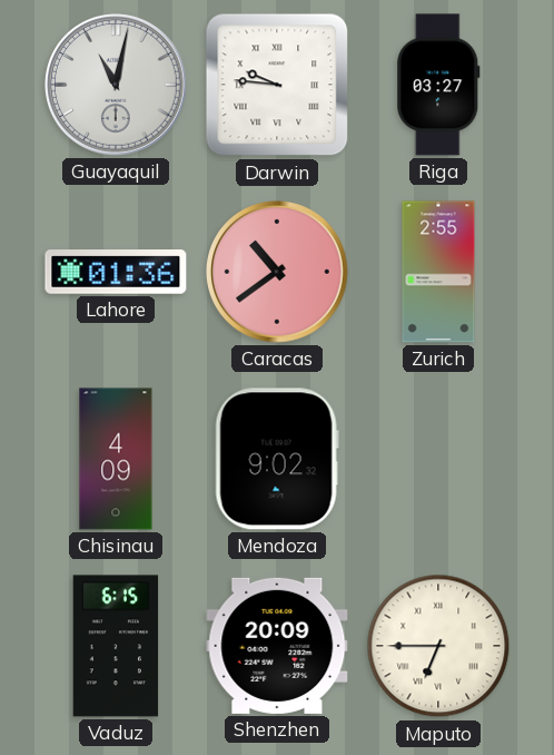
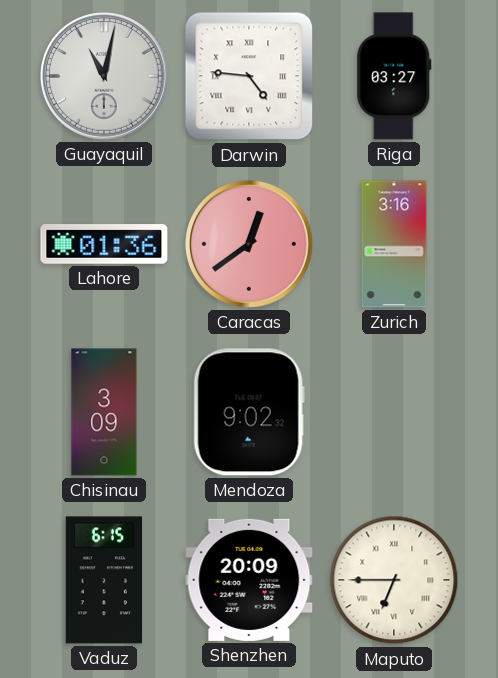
Darwin: 9:46 -> 4:46
Caracas: 10:39 -> 12:39
Zurich: 2:55 -> 3:16
Chisinau: 4:09 -> 3:09
